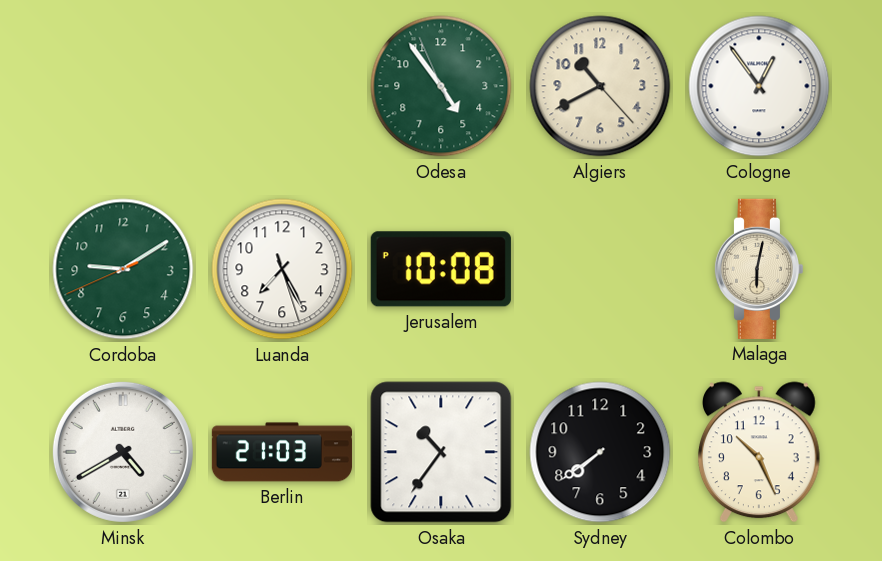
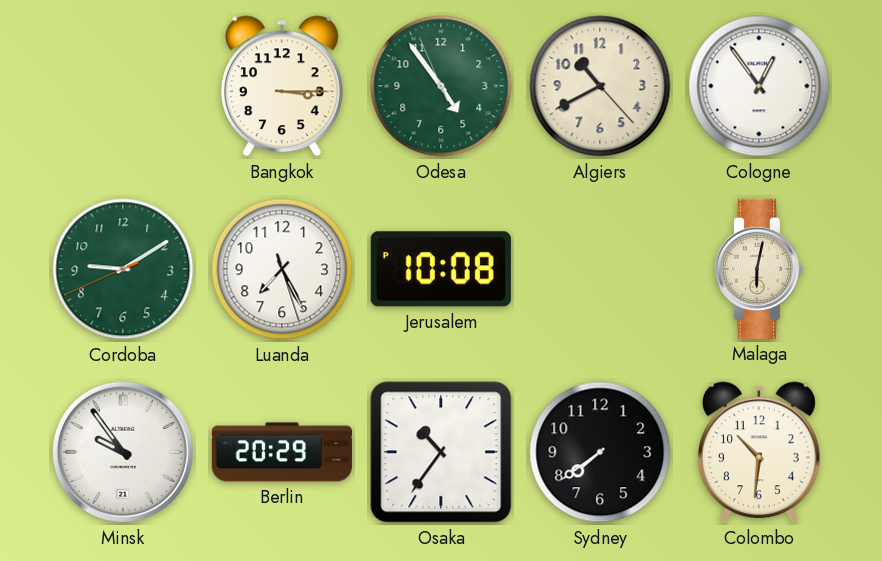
Bangkok: none -> 3:15
Minsk: 4:40 -> 9:54
Berlin: 21:03 -> 20:29
Colombo: 10:26 -> 10:31
